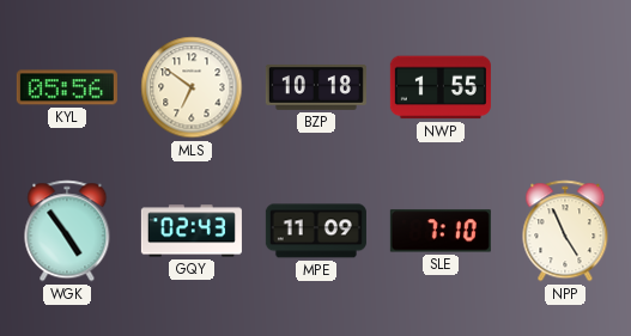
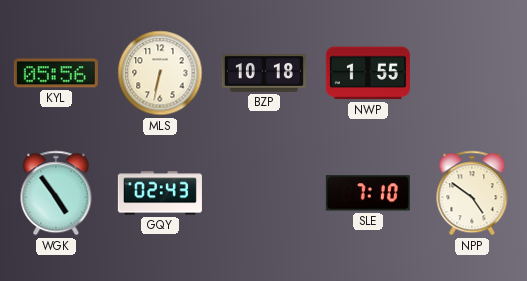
MLS: 6:51 -> 6:32
MPE: 11:09 -> none
NPP: 4:56 -> 4:51
